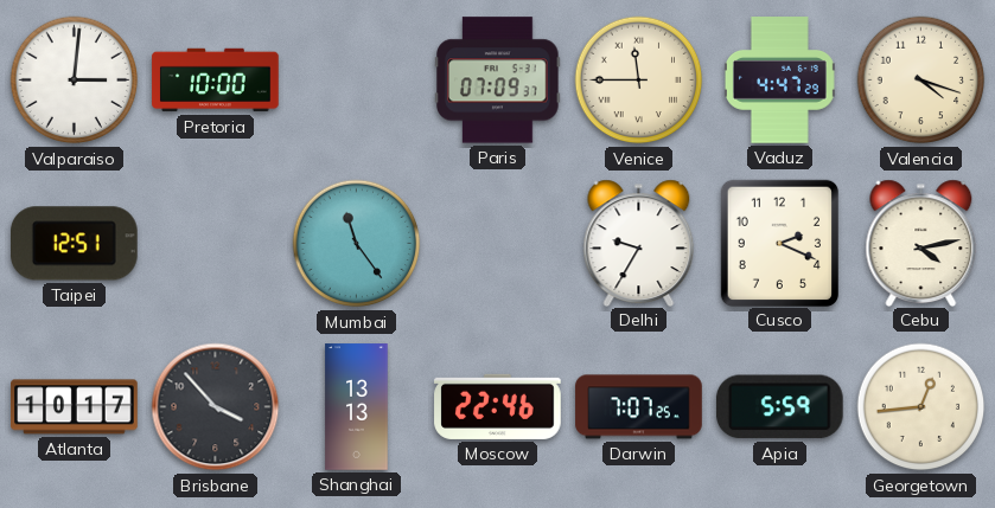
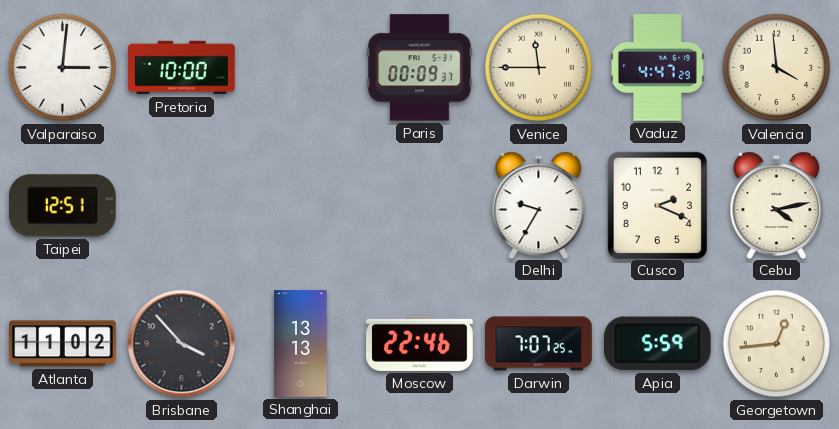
Paris: 07:09 -> 00:09
Valencia: 4:18 -> 3:59
Mumbai: 11:24 -> none
Atlanta: 10:17 -> 11:02
